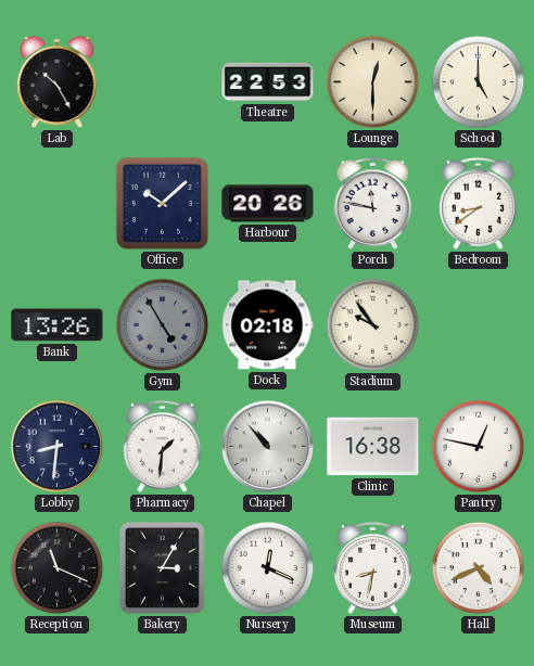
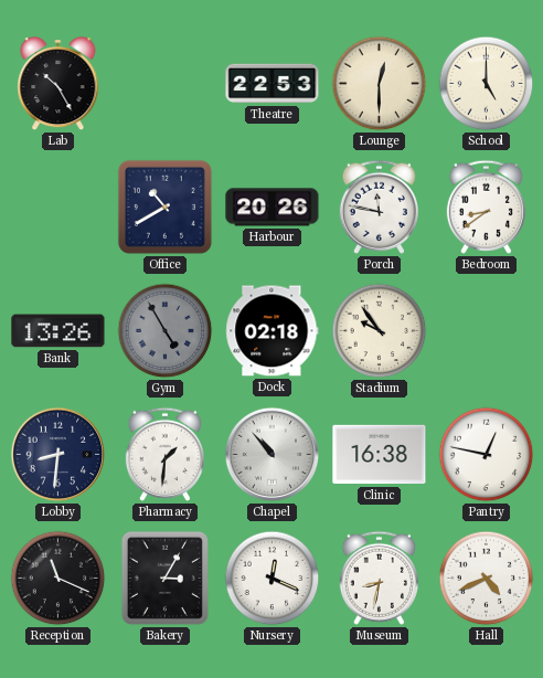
Office: 10:08 -> 10:40
